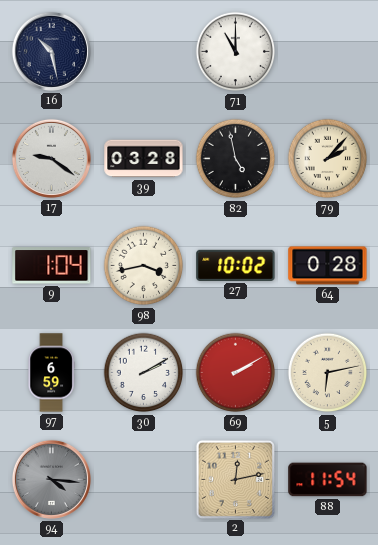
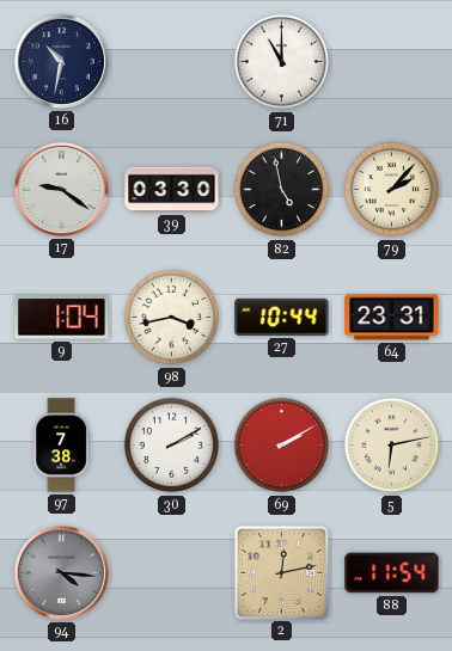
16: 10:28 -> 10:32
39: 03:28 -> 03:30
27: 10:02 -> 10:44
64: 0:28 -> 23:31
97: 6:59 -> 7:38
